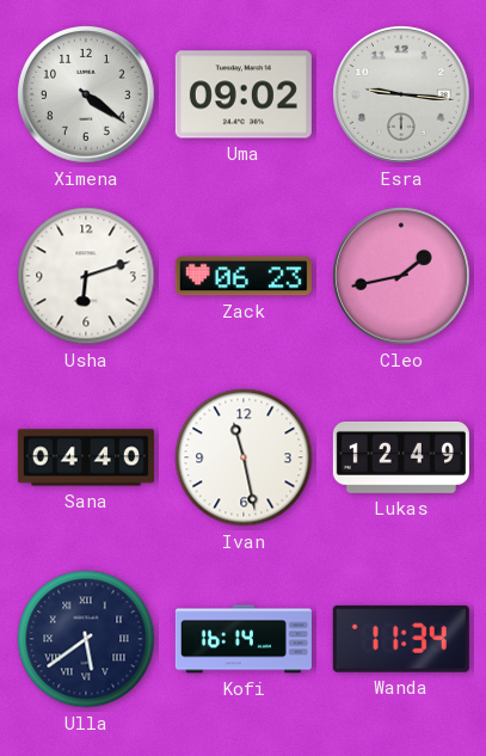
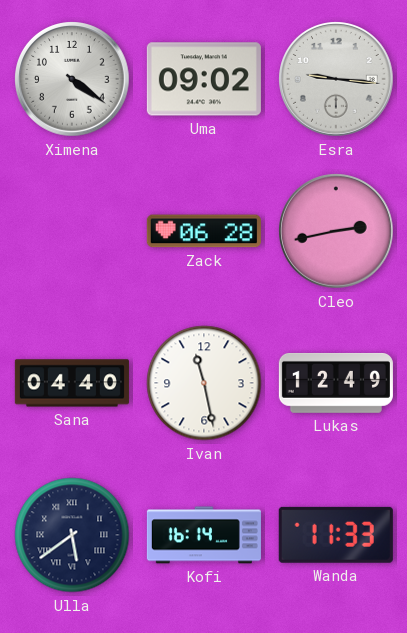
Usha: 6:12 -> none
Zack: 06:23 -> 06:28
Cleo: 1:43 -> 2:43
Wanda: 11:34 -> 11:33
